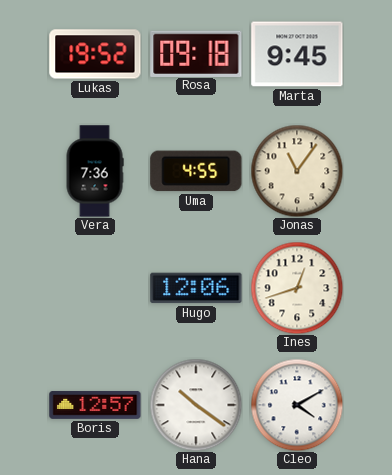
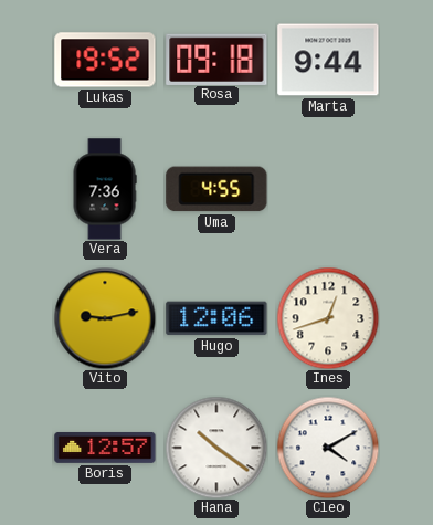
Marta: 9:45 -> 9:44
Jonas: 11:06 -> none
Vito: none -> 9:13
